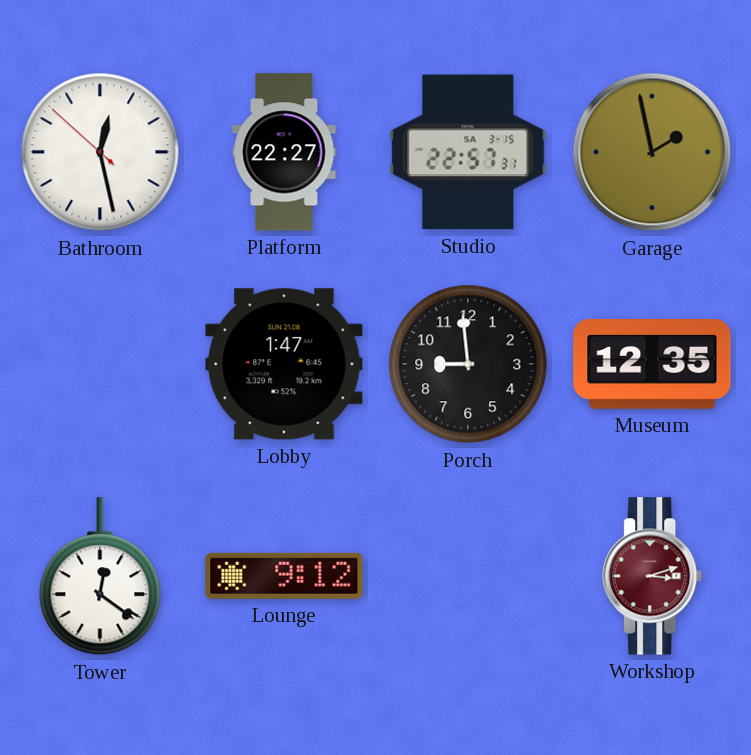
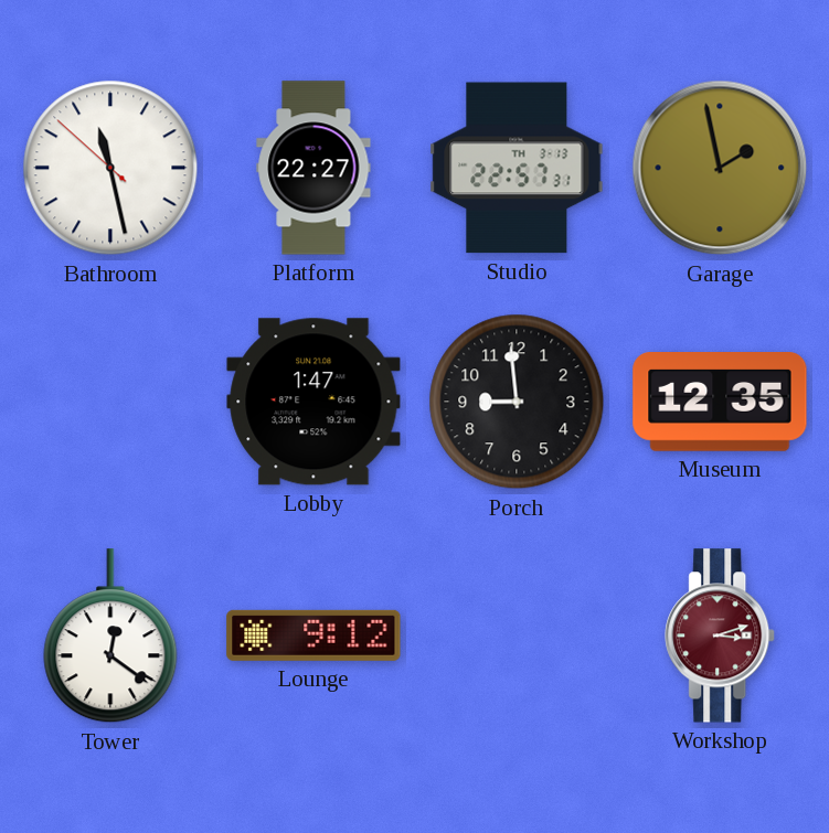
Bathroom: 12:27 -> 11:27
Studio date: SA 3-15 -> TH 3-13
